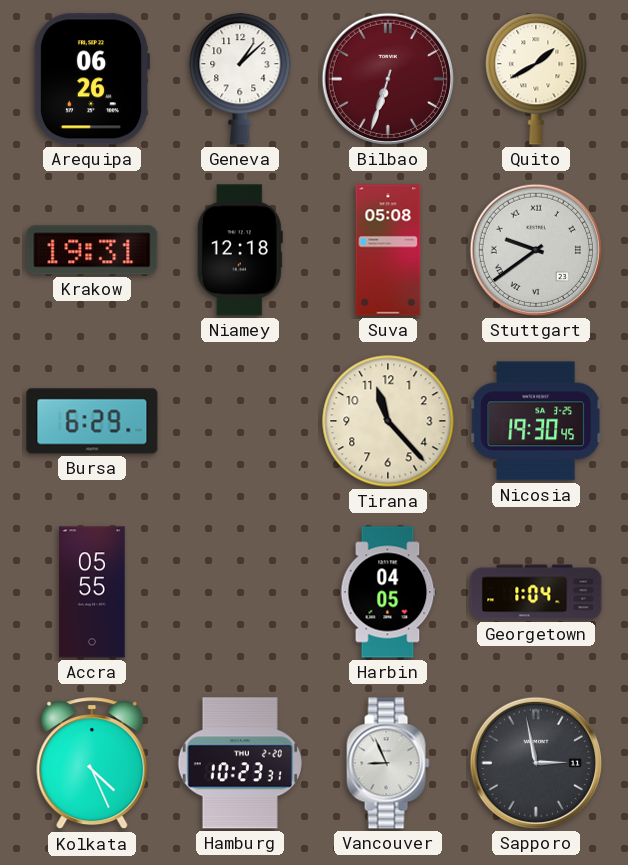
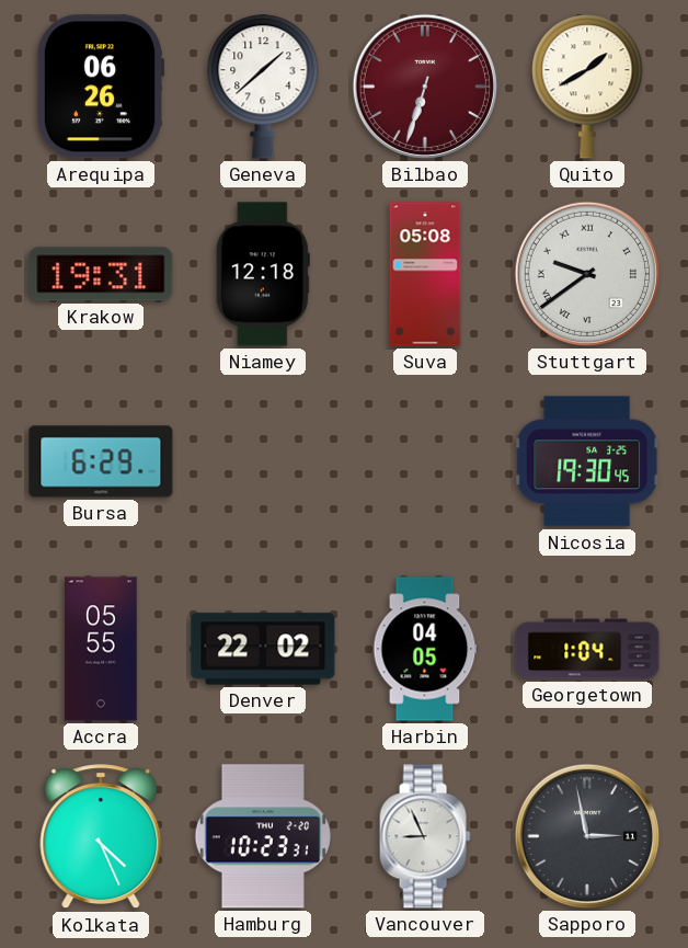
Geneva: 1:08 -> 1:38
Tirana: 11:23 -> none
Denver: none -> 22:02
